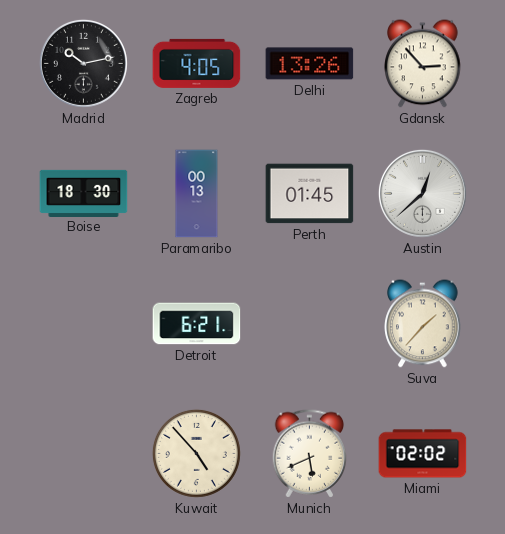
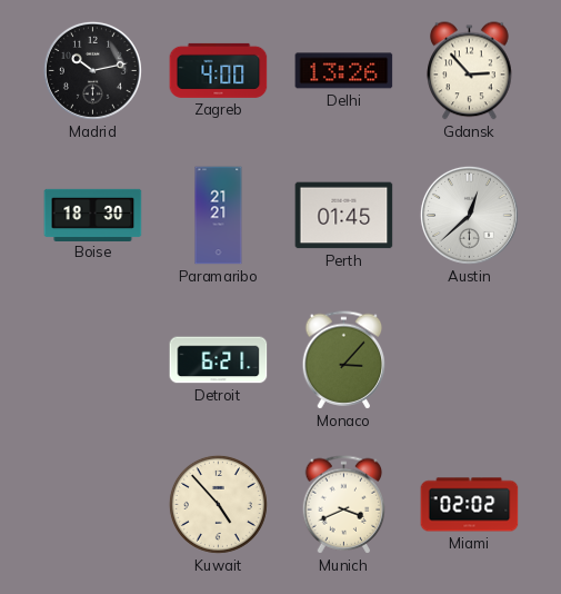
Zagreb: 4:05 -> 4:00
Paramaribo: 00:13 -> 21:21
Monaco: none -> 3:07
Suva: 1:37 -> none
Munich: 5:41 -> 3:41
